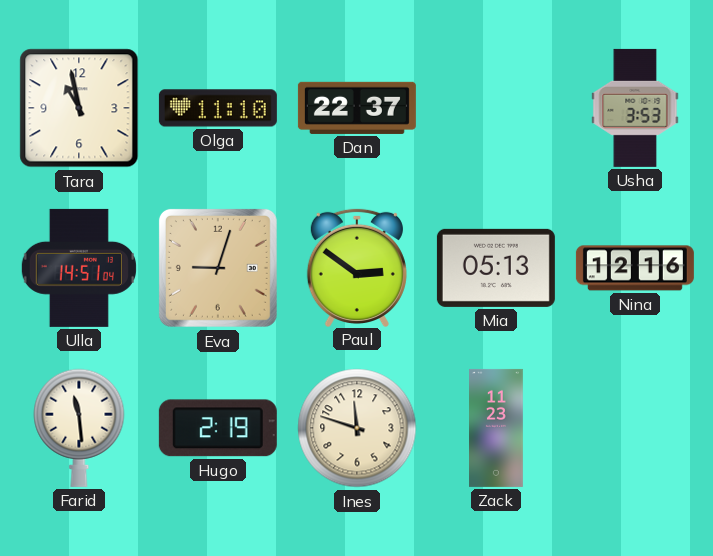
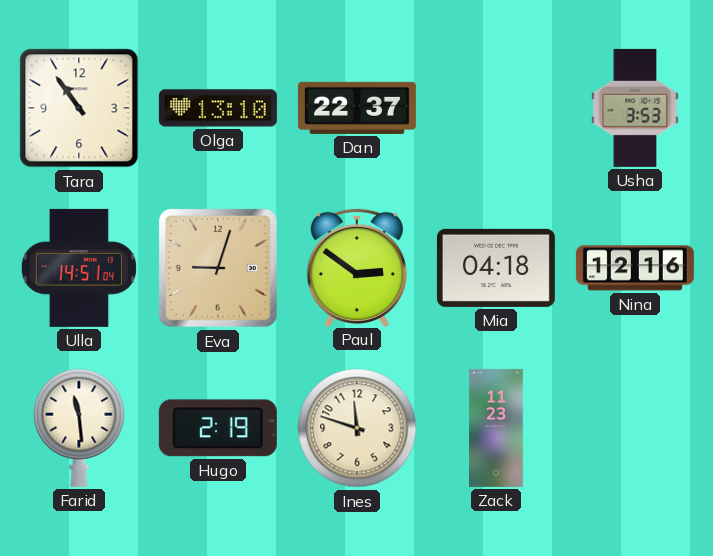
Tara: 10:58 -> 10:54
Olga: 11:10 -> 13:10
Mia: 05:13 -> 04:18
